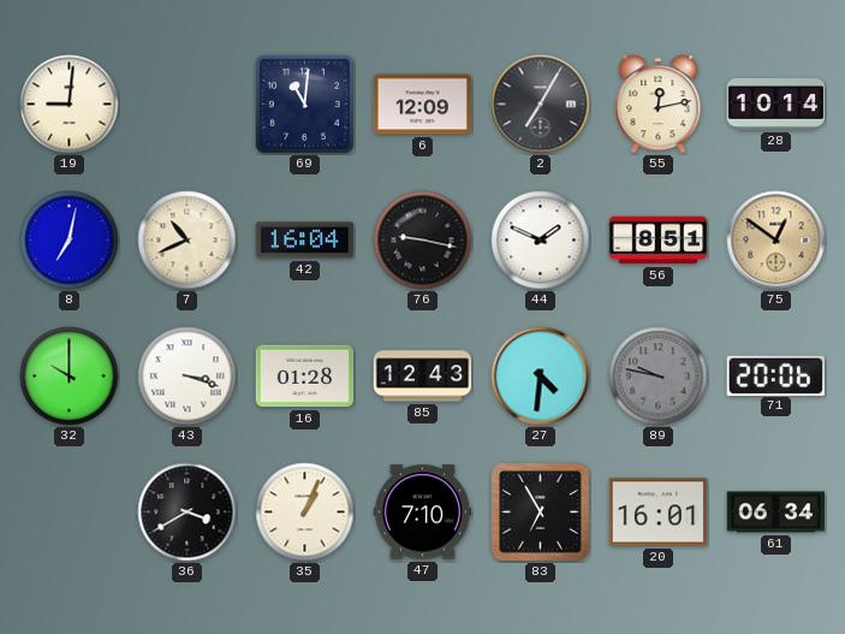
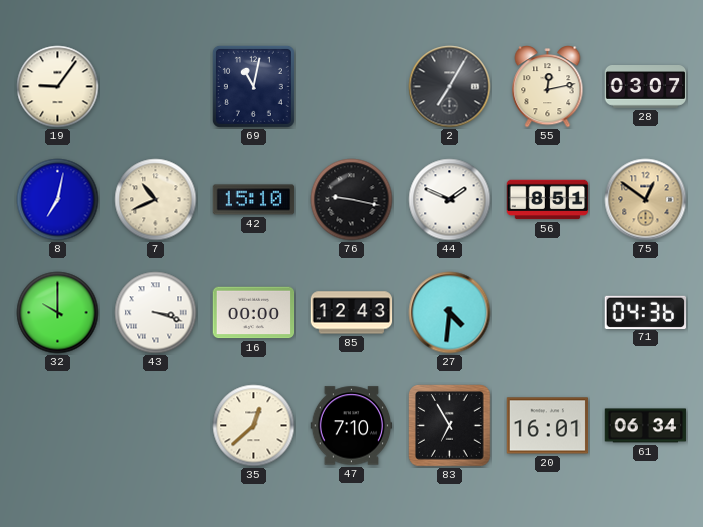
19: 9:01 -> 9:06
69: 11:01 -> 11:02
6: 12:09 -> none
28: 10:14 -> 03:07
42: 16:04 -> 15:10
16: 01:28 -> 00:00
89: 9:47 -> none
71: 20:06 -> 04:36
36: 3:40 -> none
35: 1:04 -> 12:38
